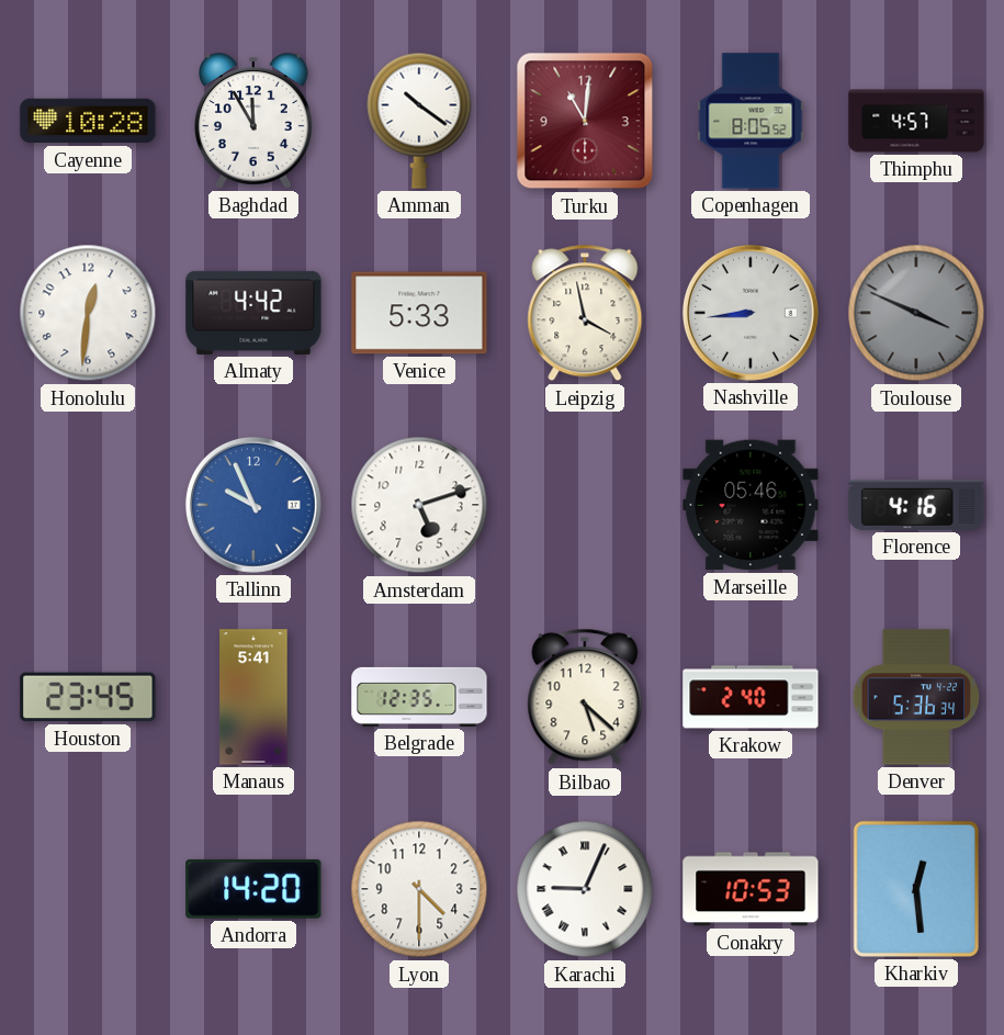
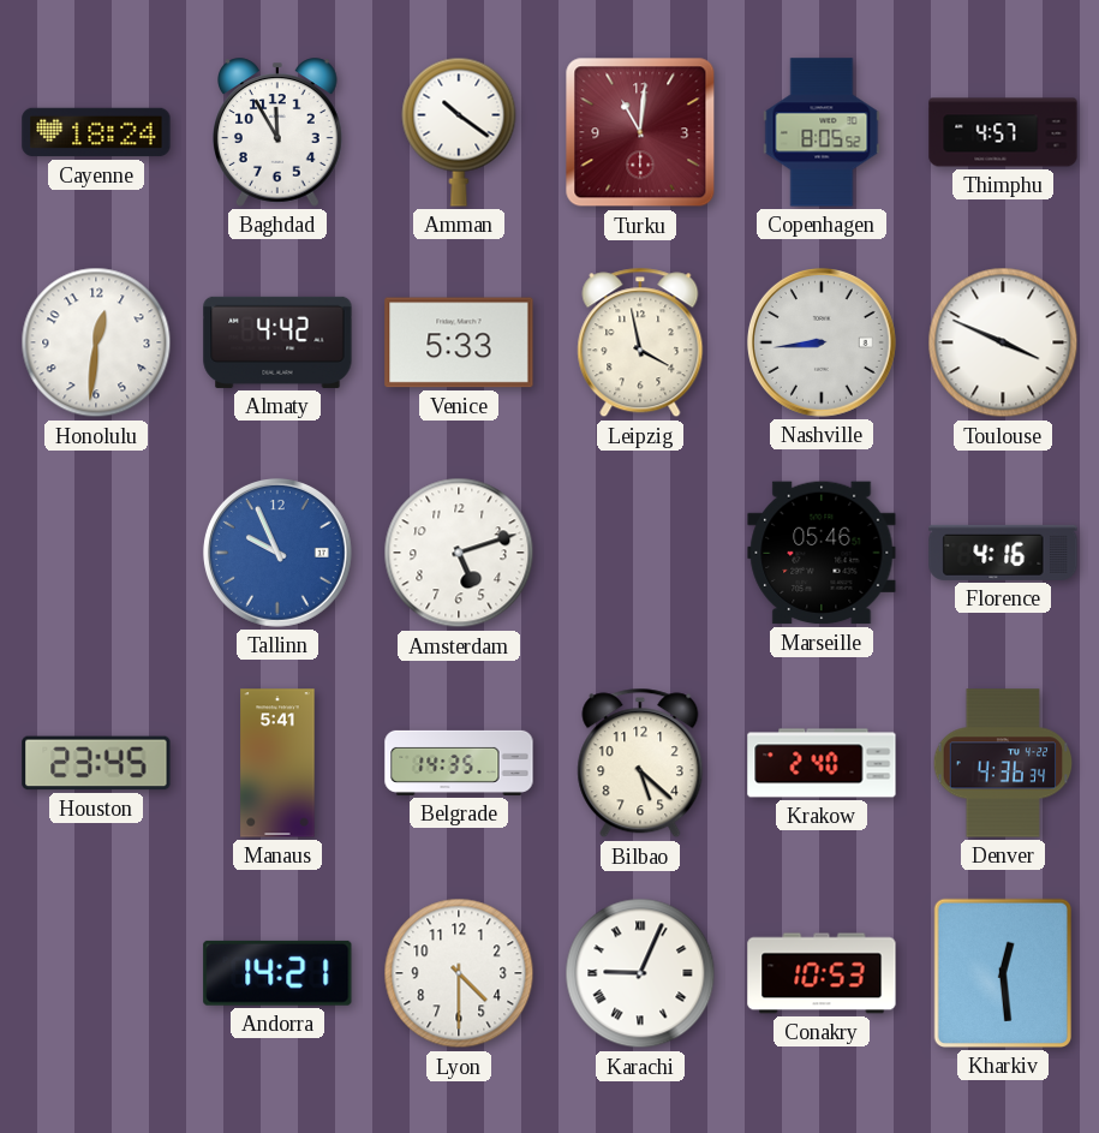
Cayenne: 10:28 -> 18:24
Toulouse dial: grey -> white
Belgrade: 12:35 -> 14:35
Denver: 5:36 -> 4:36
Andorra: 14:20 -> 14:21
